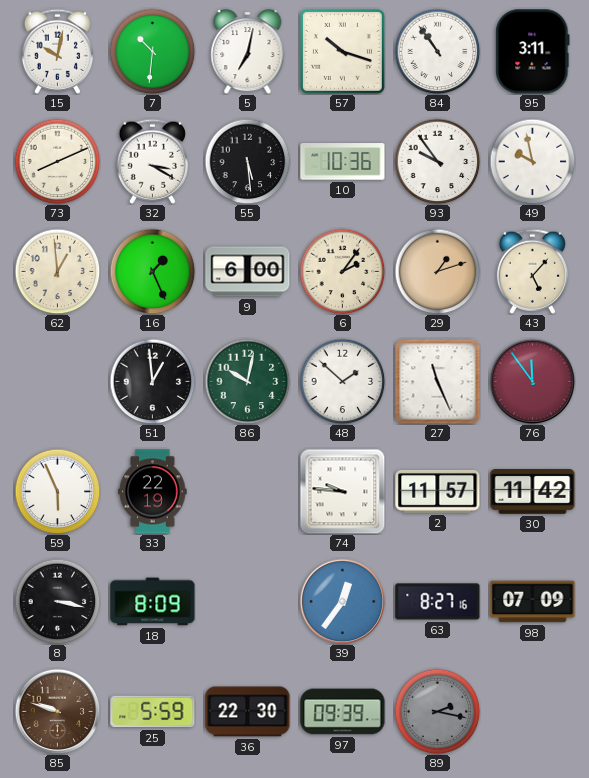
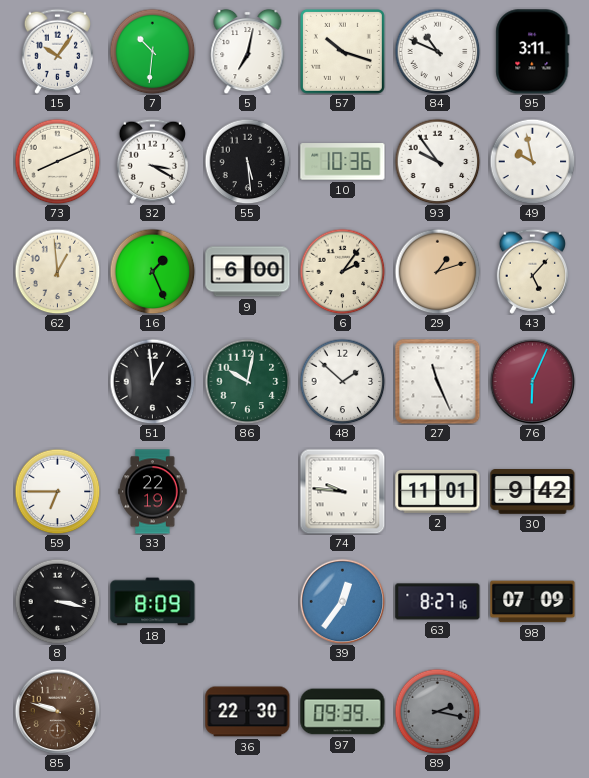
15: 10:02 -> 10:06
84: 10:54 -> 10:49
76: 11:54 -> 6:04
59: 5:56 -> 6:45
2: 11:57 -> 11:01
30: 11:42 -> 9:42
25: 5:59 -> none
